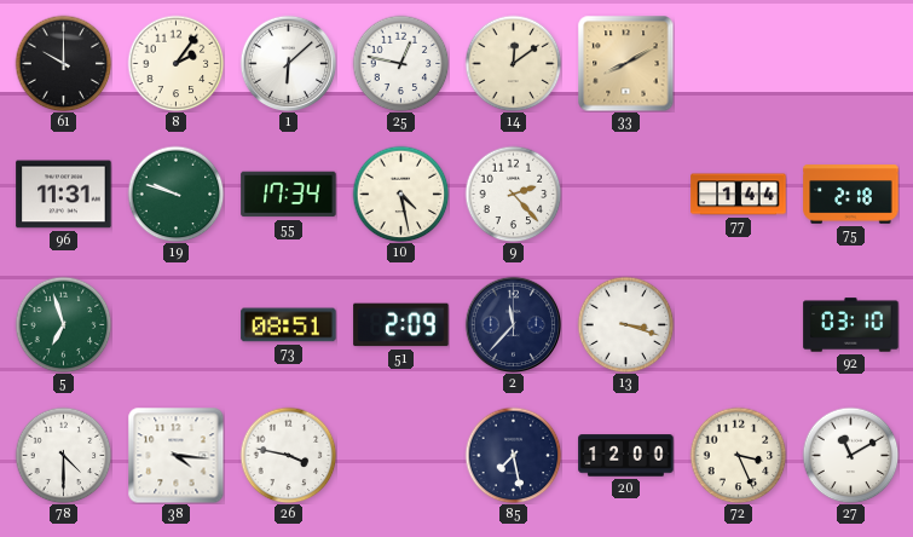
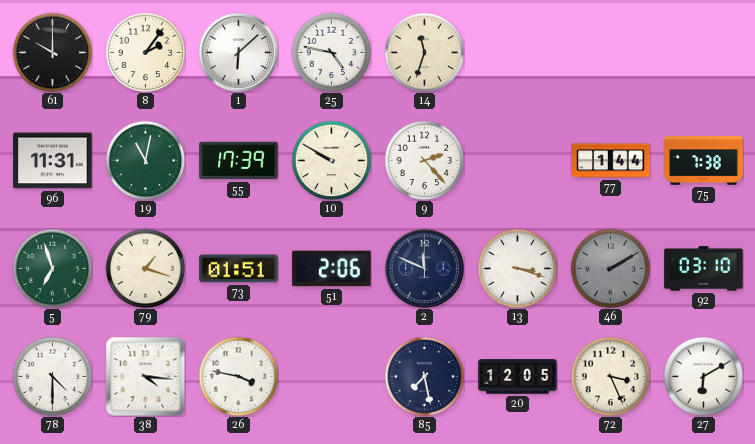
25: 12:47 -> 4:47
14: 12:09 -> 11:33
33: 8:10 -> none
19: 9:48 -> 11:02
55: 17:34 -> 17:39
10: 4:28 -> 9:50
75: 2:18 -> 7:38
79: none -> 1:18
73: 08:51 -> 01:51
51: 2:09 -> 2:06
2: 11:37 -> 11:49
46: none -> 2:10
20: 12:00 -> 12:05
27: 11:10 -> 6:10
